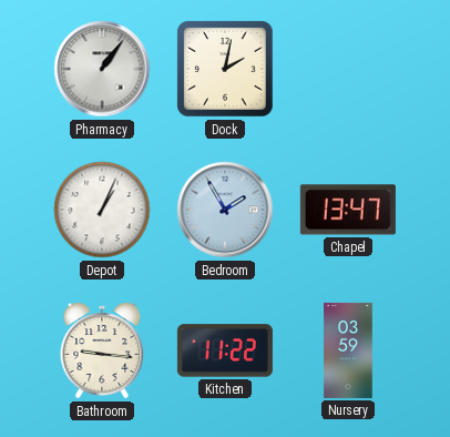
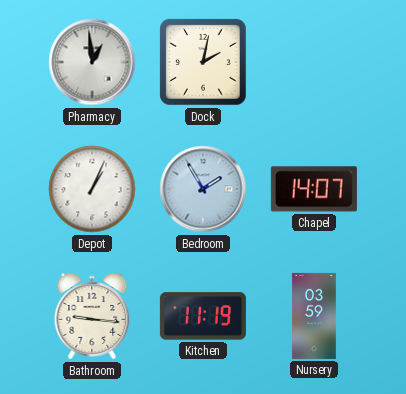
Pharmacy: 1:06 -> 12:59
Chapel: 13:47 -> 14:07
Kitchen: 11:22 -> 11:19
